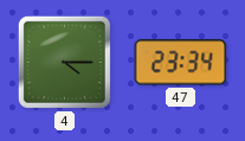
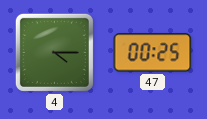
47: 23:34 -> 00:25
